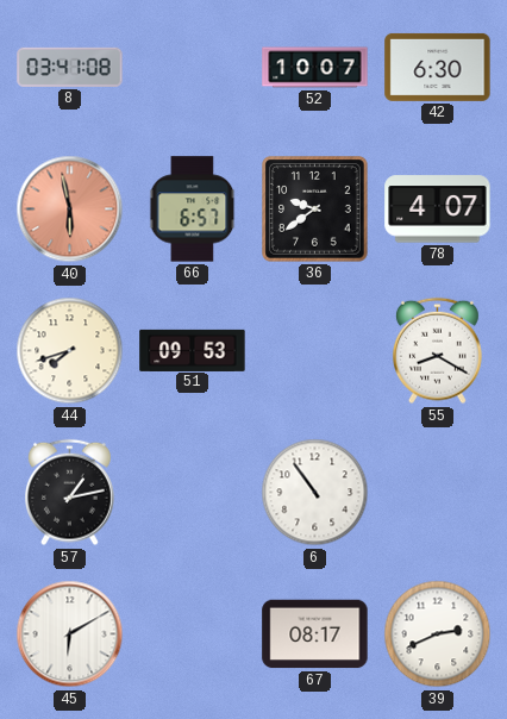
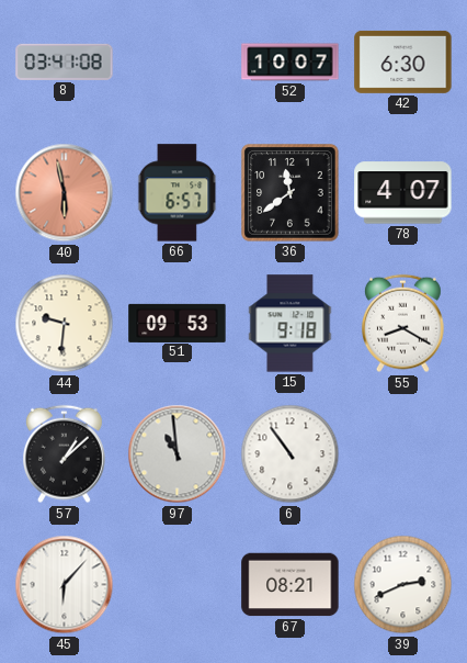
36: 9:39 -> 11:39
44: 7:42 -> 9:31
15: none -> 9:18
57: 1:13 -> 1:08
97: none -> 10:59
45: 6:10 -> 6:07
67: 08:17 -> 08:21
